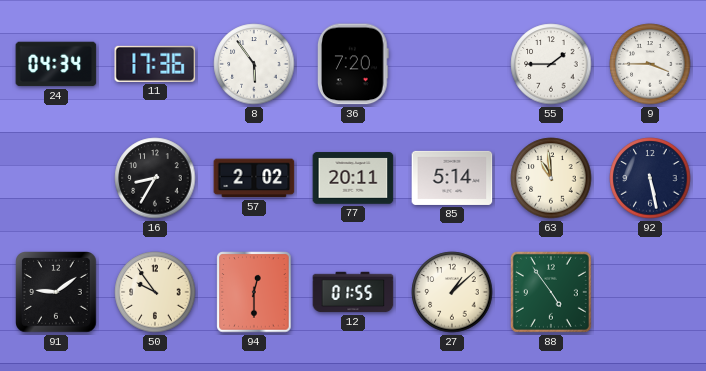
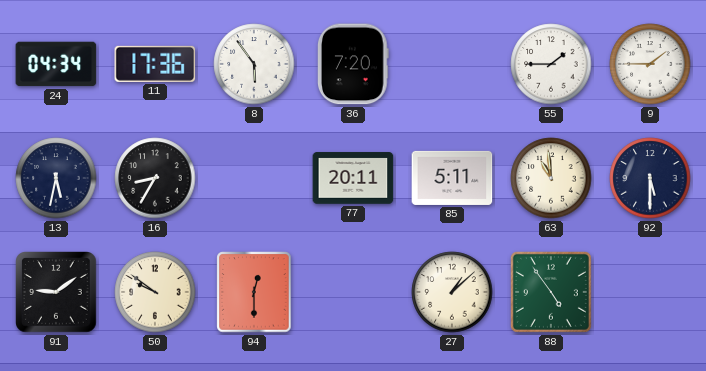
9: 3:45 -> 1:45
13: none -> 5:32
57: 2:02 -> none
85: 5:14 -> 5:11
92: 5:28 -> 5:30
50: 9:54 -> 9:51
12: 01:55 -> none
